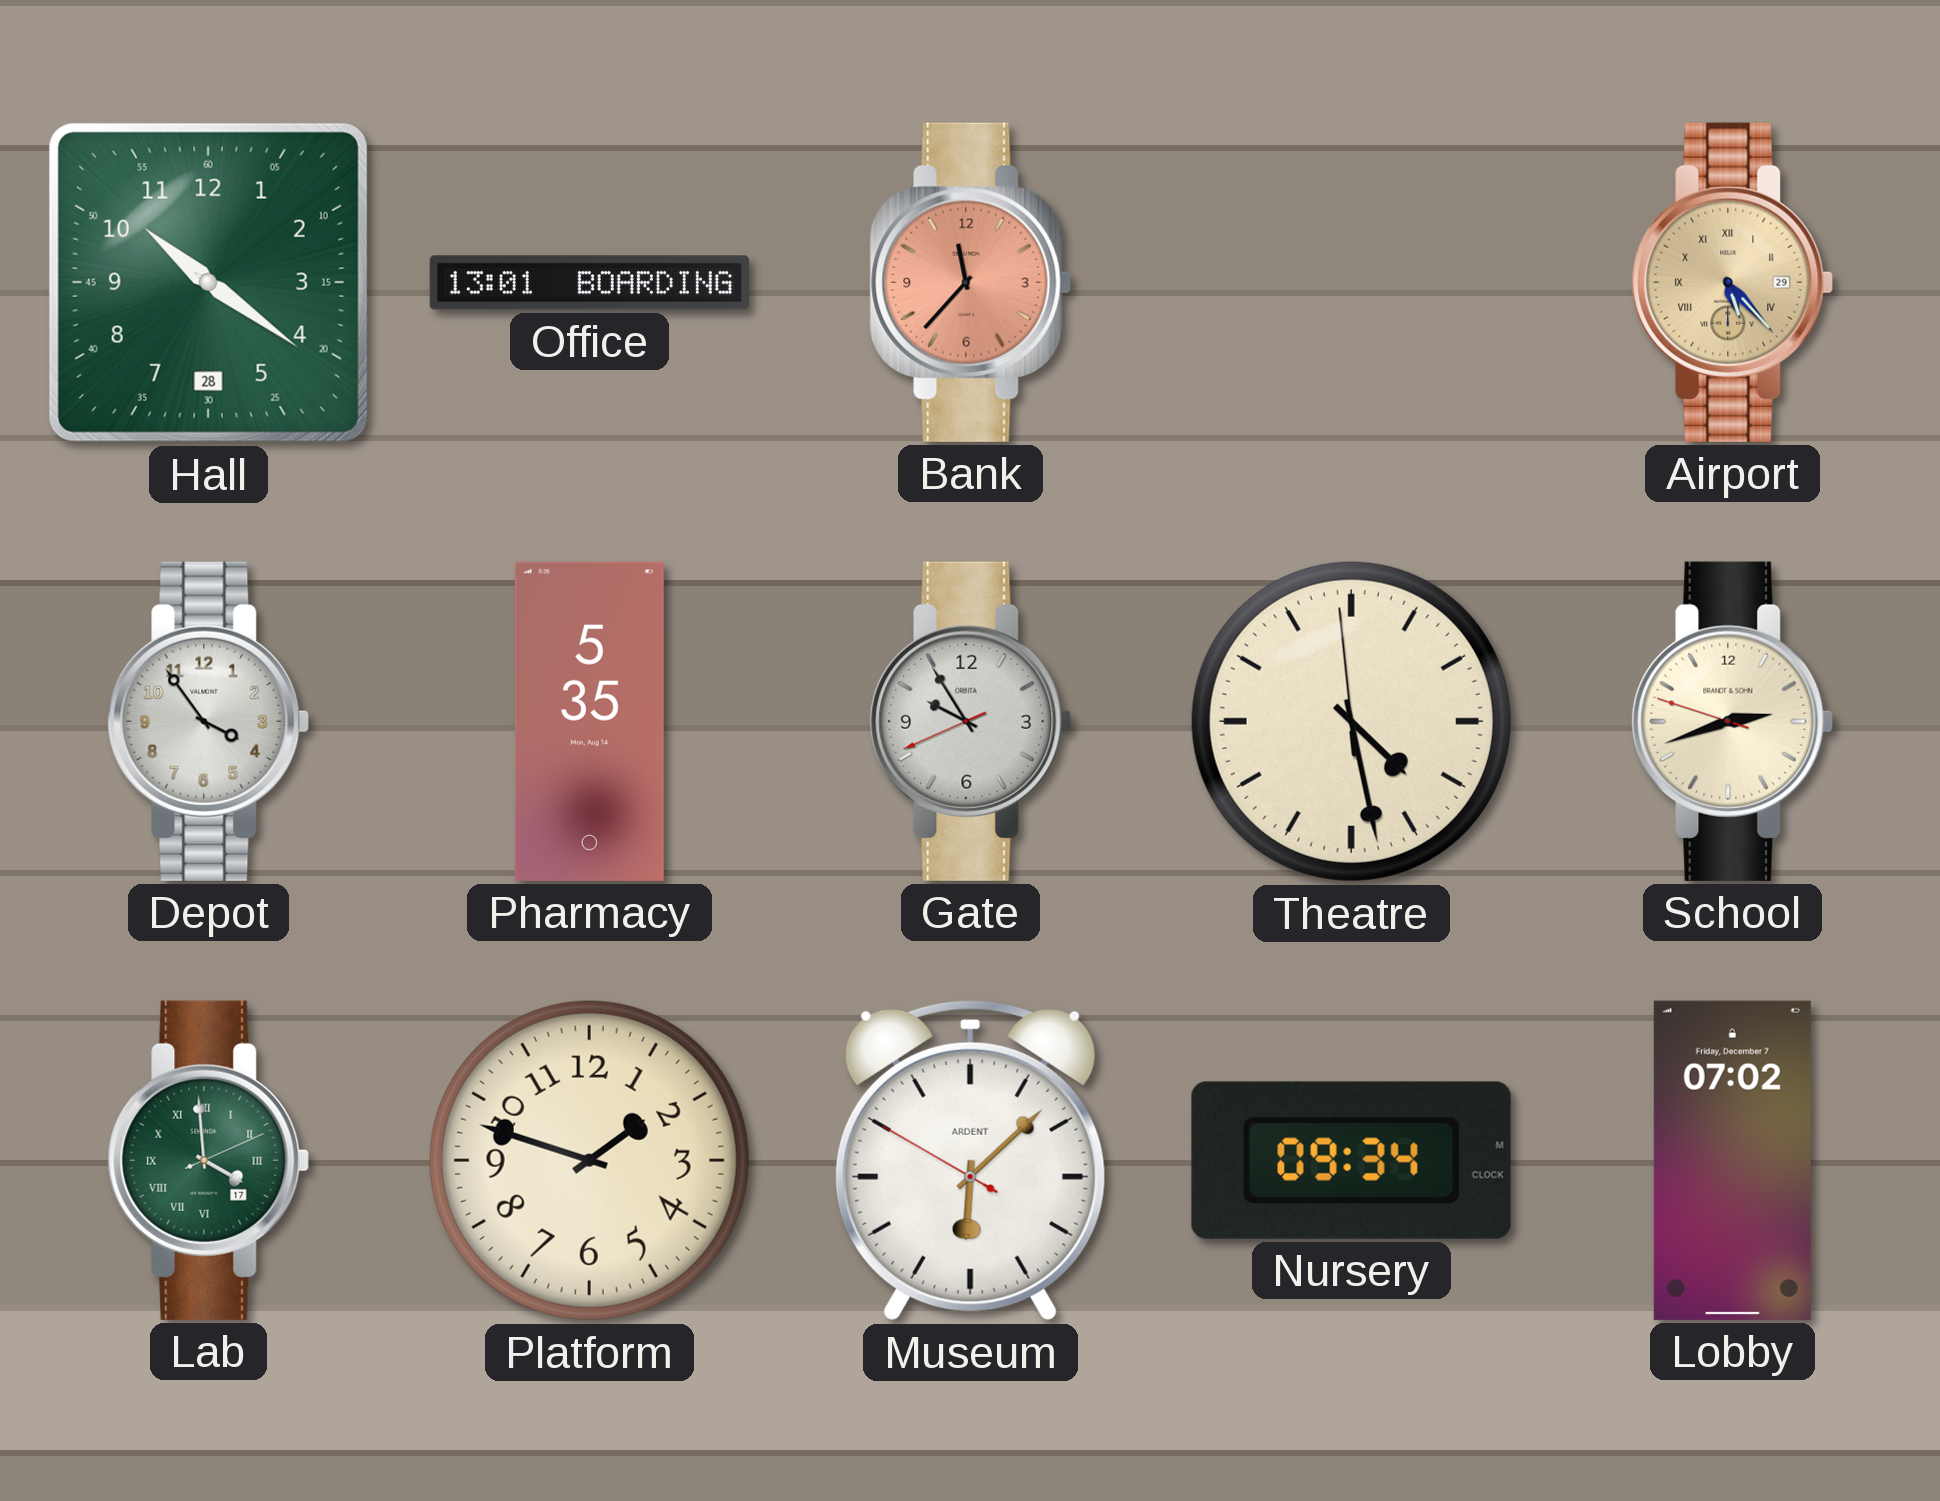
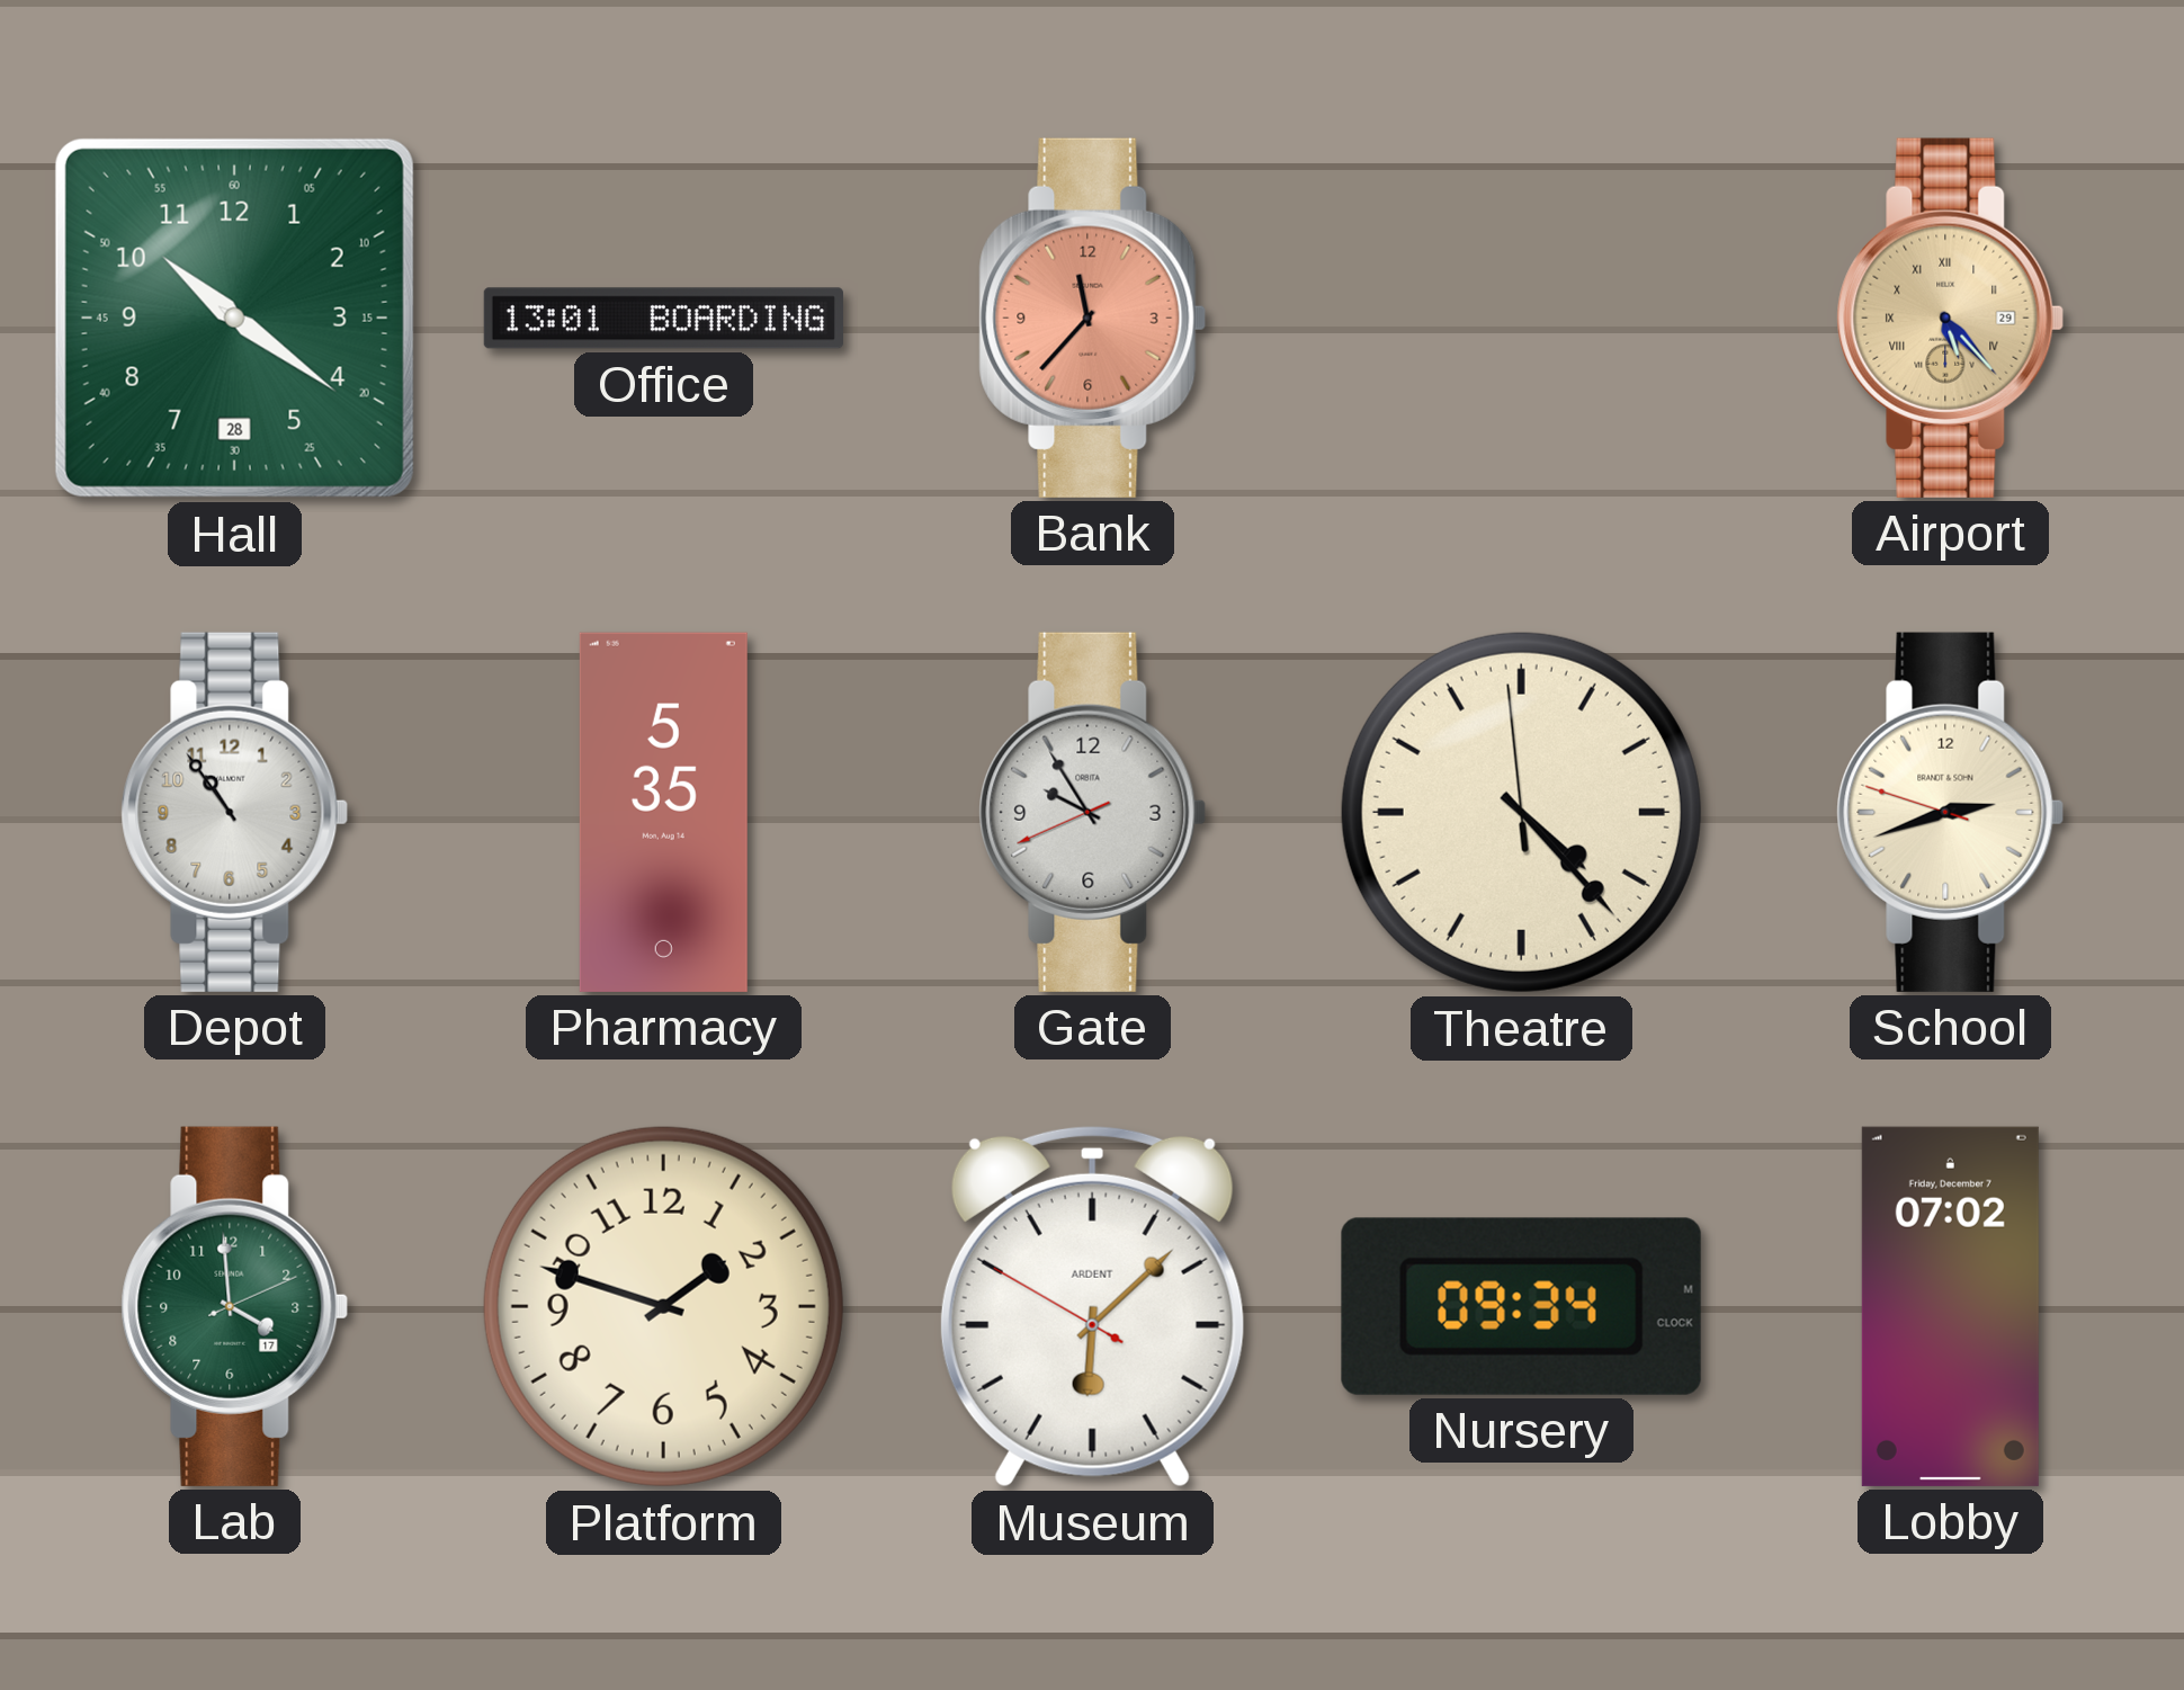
Depot: 3:54 -> 10:54
Theatre: 4:27 -> 4:22
Lab numerals: Roman -> Arabic
